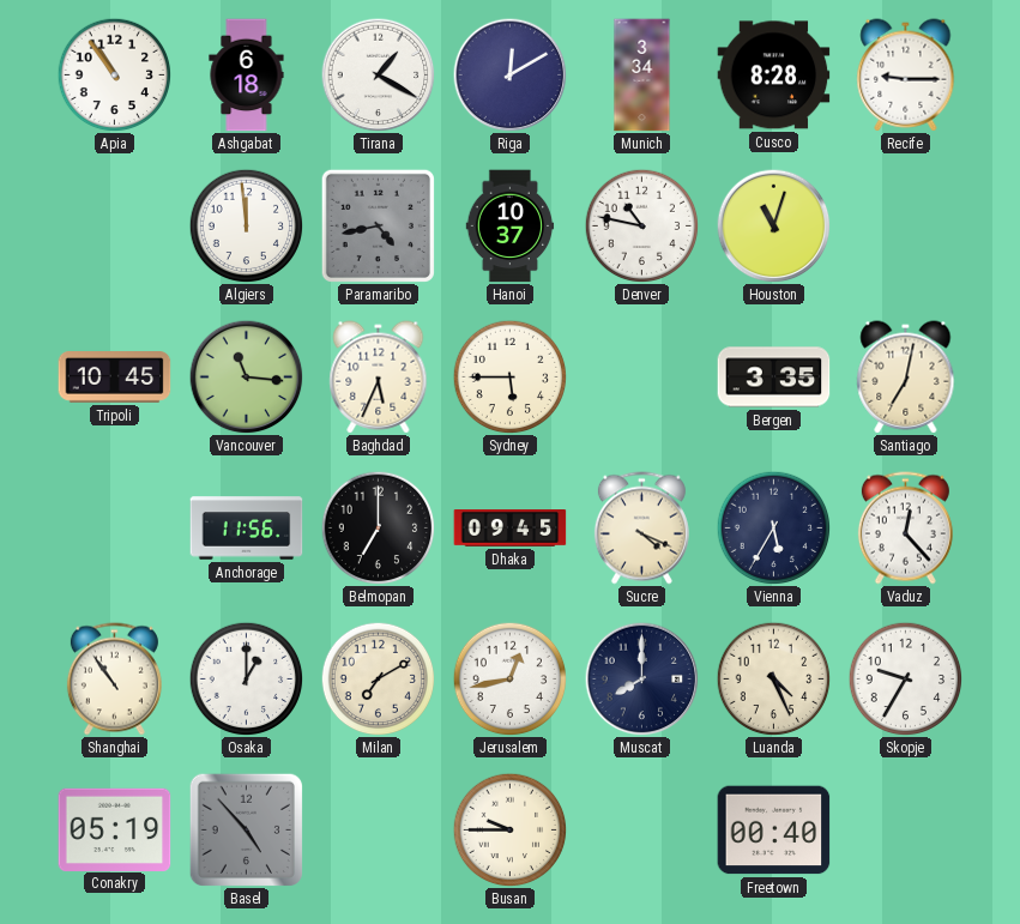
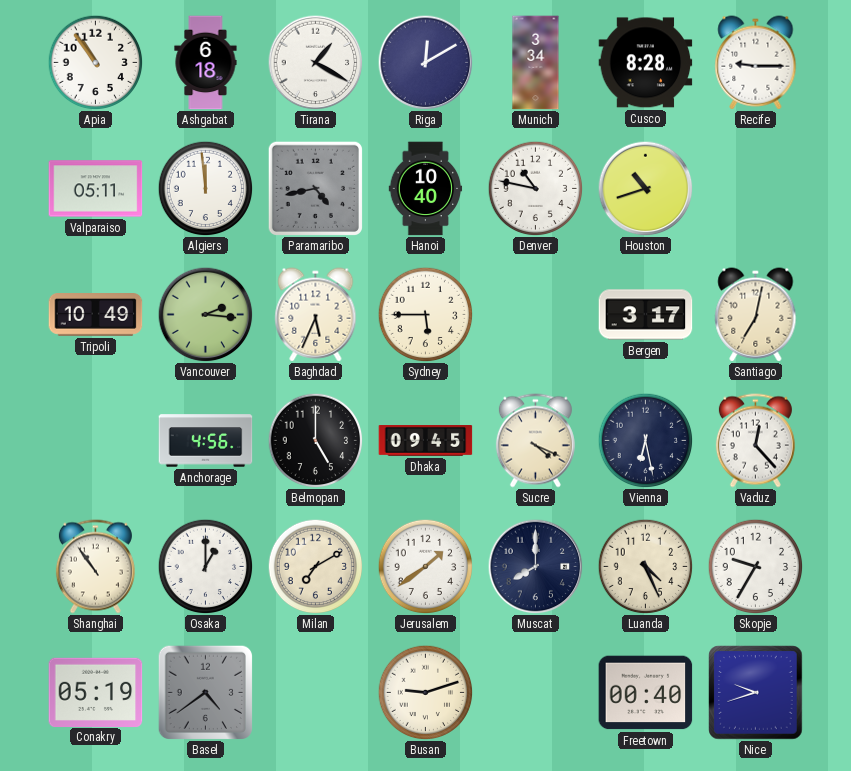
Valparaiso: none -> 05:11
Hanoi: 10:37 -> 10:40
Houston: 11:03 -> 10:42
Tripoli: 10:45 -> 10:49
Vancouver: 11:16 -> 2:16
Bergen: 3:35 -> 3:17
Anchorage: 11:56 -> 4:56
Belmopan: 7:00 -> 5:00
Vienna: 5:35 -> 6:28
Jerusalem: 12:43 -> 1:39
Basel: 4:53 -> 4:39
Busan: 9:45 -> 9:12
Nice: none -> 9:42
